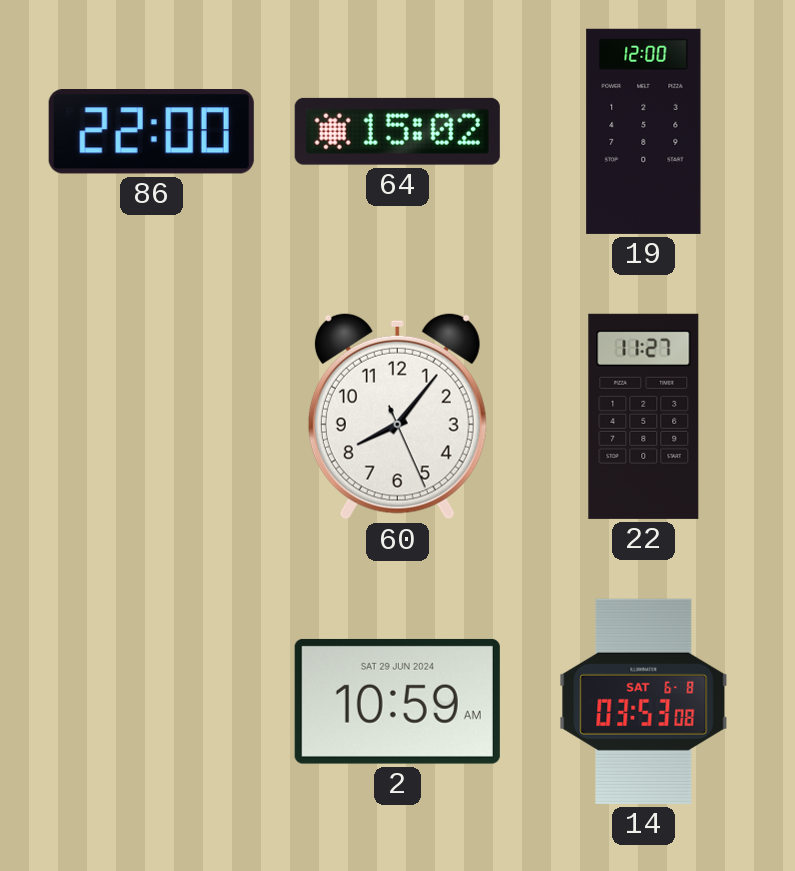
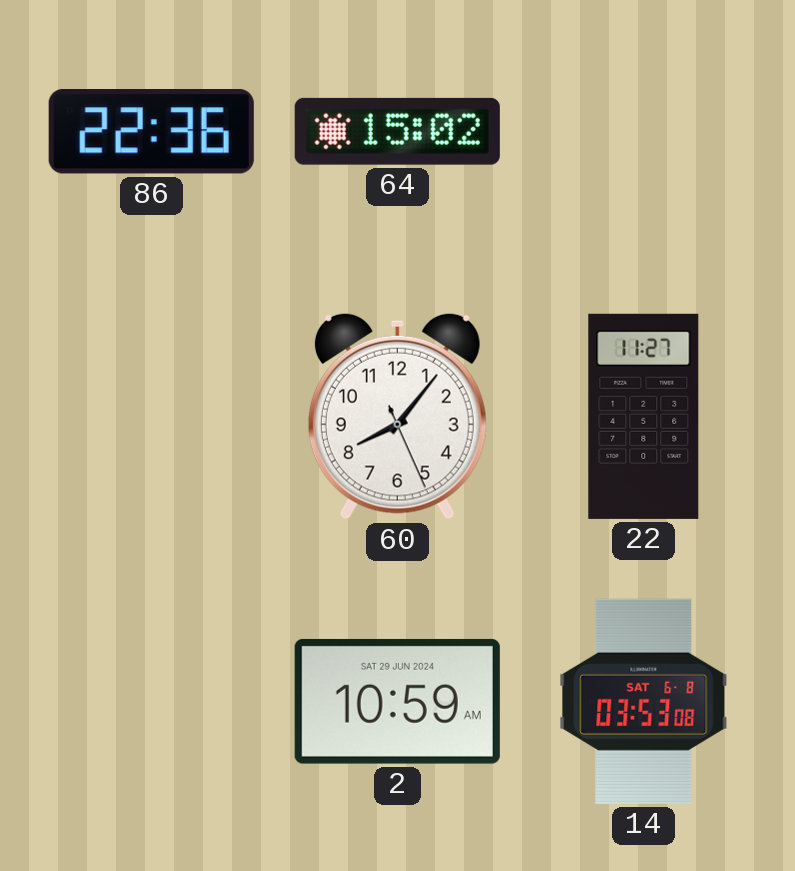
86: 22:00 -> 22:36
19: 12:00 -> none
